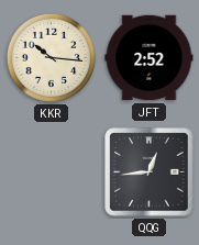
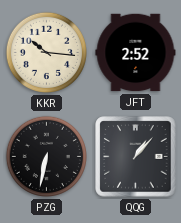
PZG: none -> 6:32
QQG: 12:44 -> 1:07
